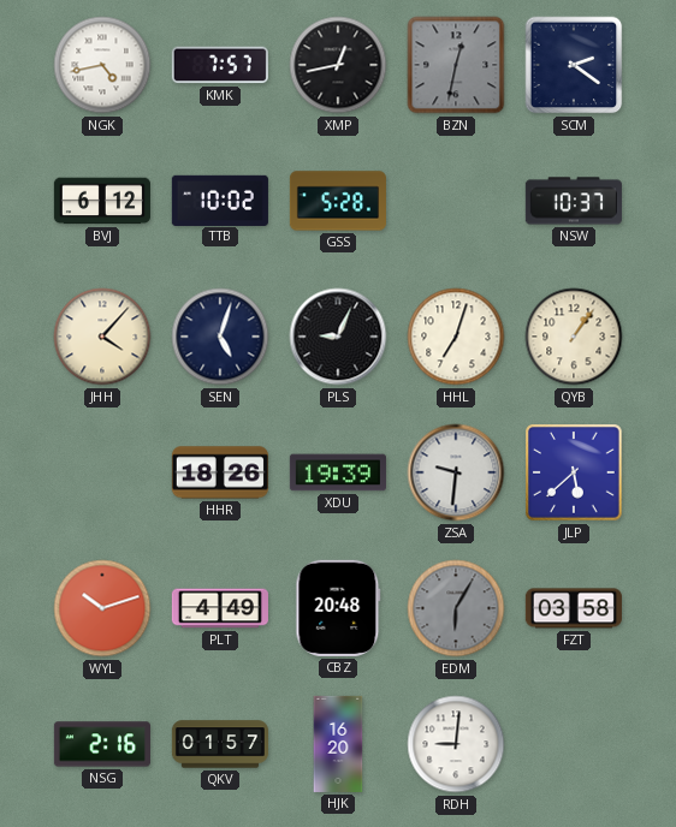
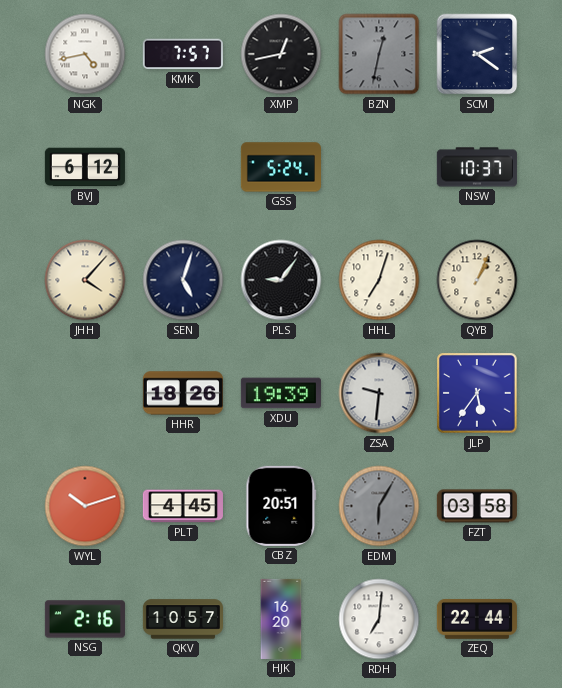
TTB: 10:02 -> none
GSS: 5:28 -> 5:24
PLS: 9:04 -> 9:06
QYB: 1:06 -> 1:04
JLP: 5:38 -> 5:36
PLT: 4:49 -> 4:45
CBZ: 20:48 -> 20:51
QKV: 01:57 -> 10:57
RDH: 9:01 -> 7:01
ZEQ: none -> 22:44
